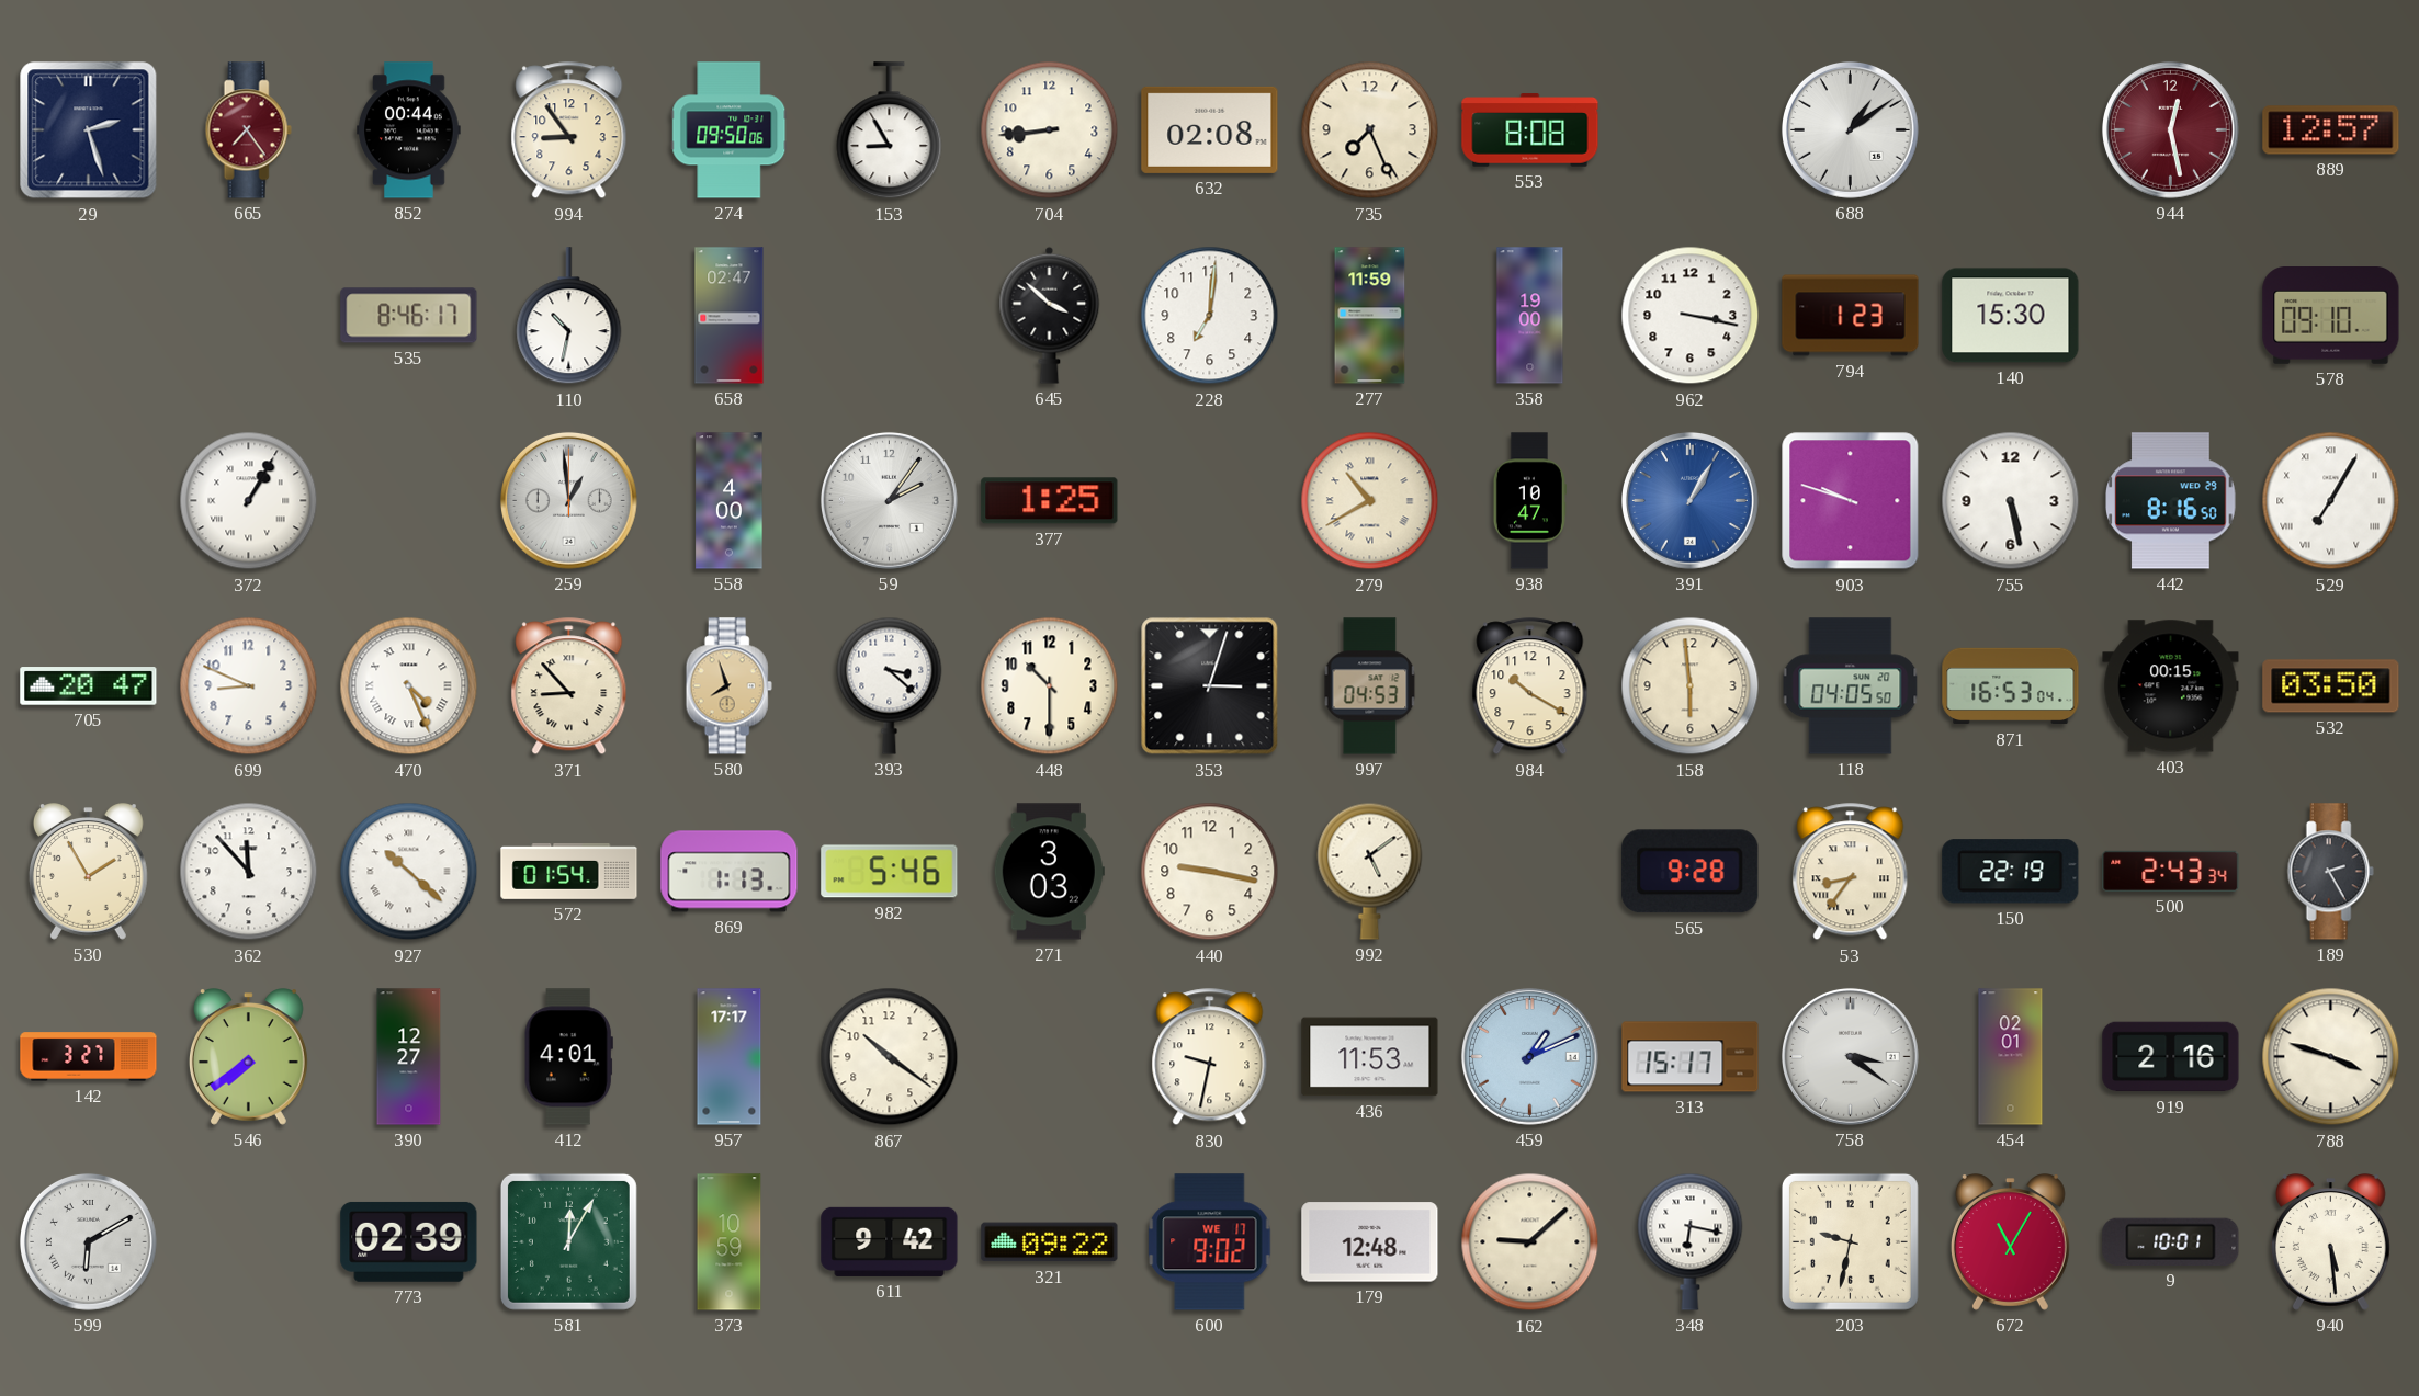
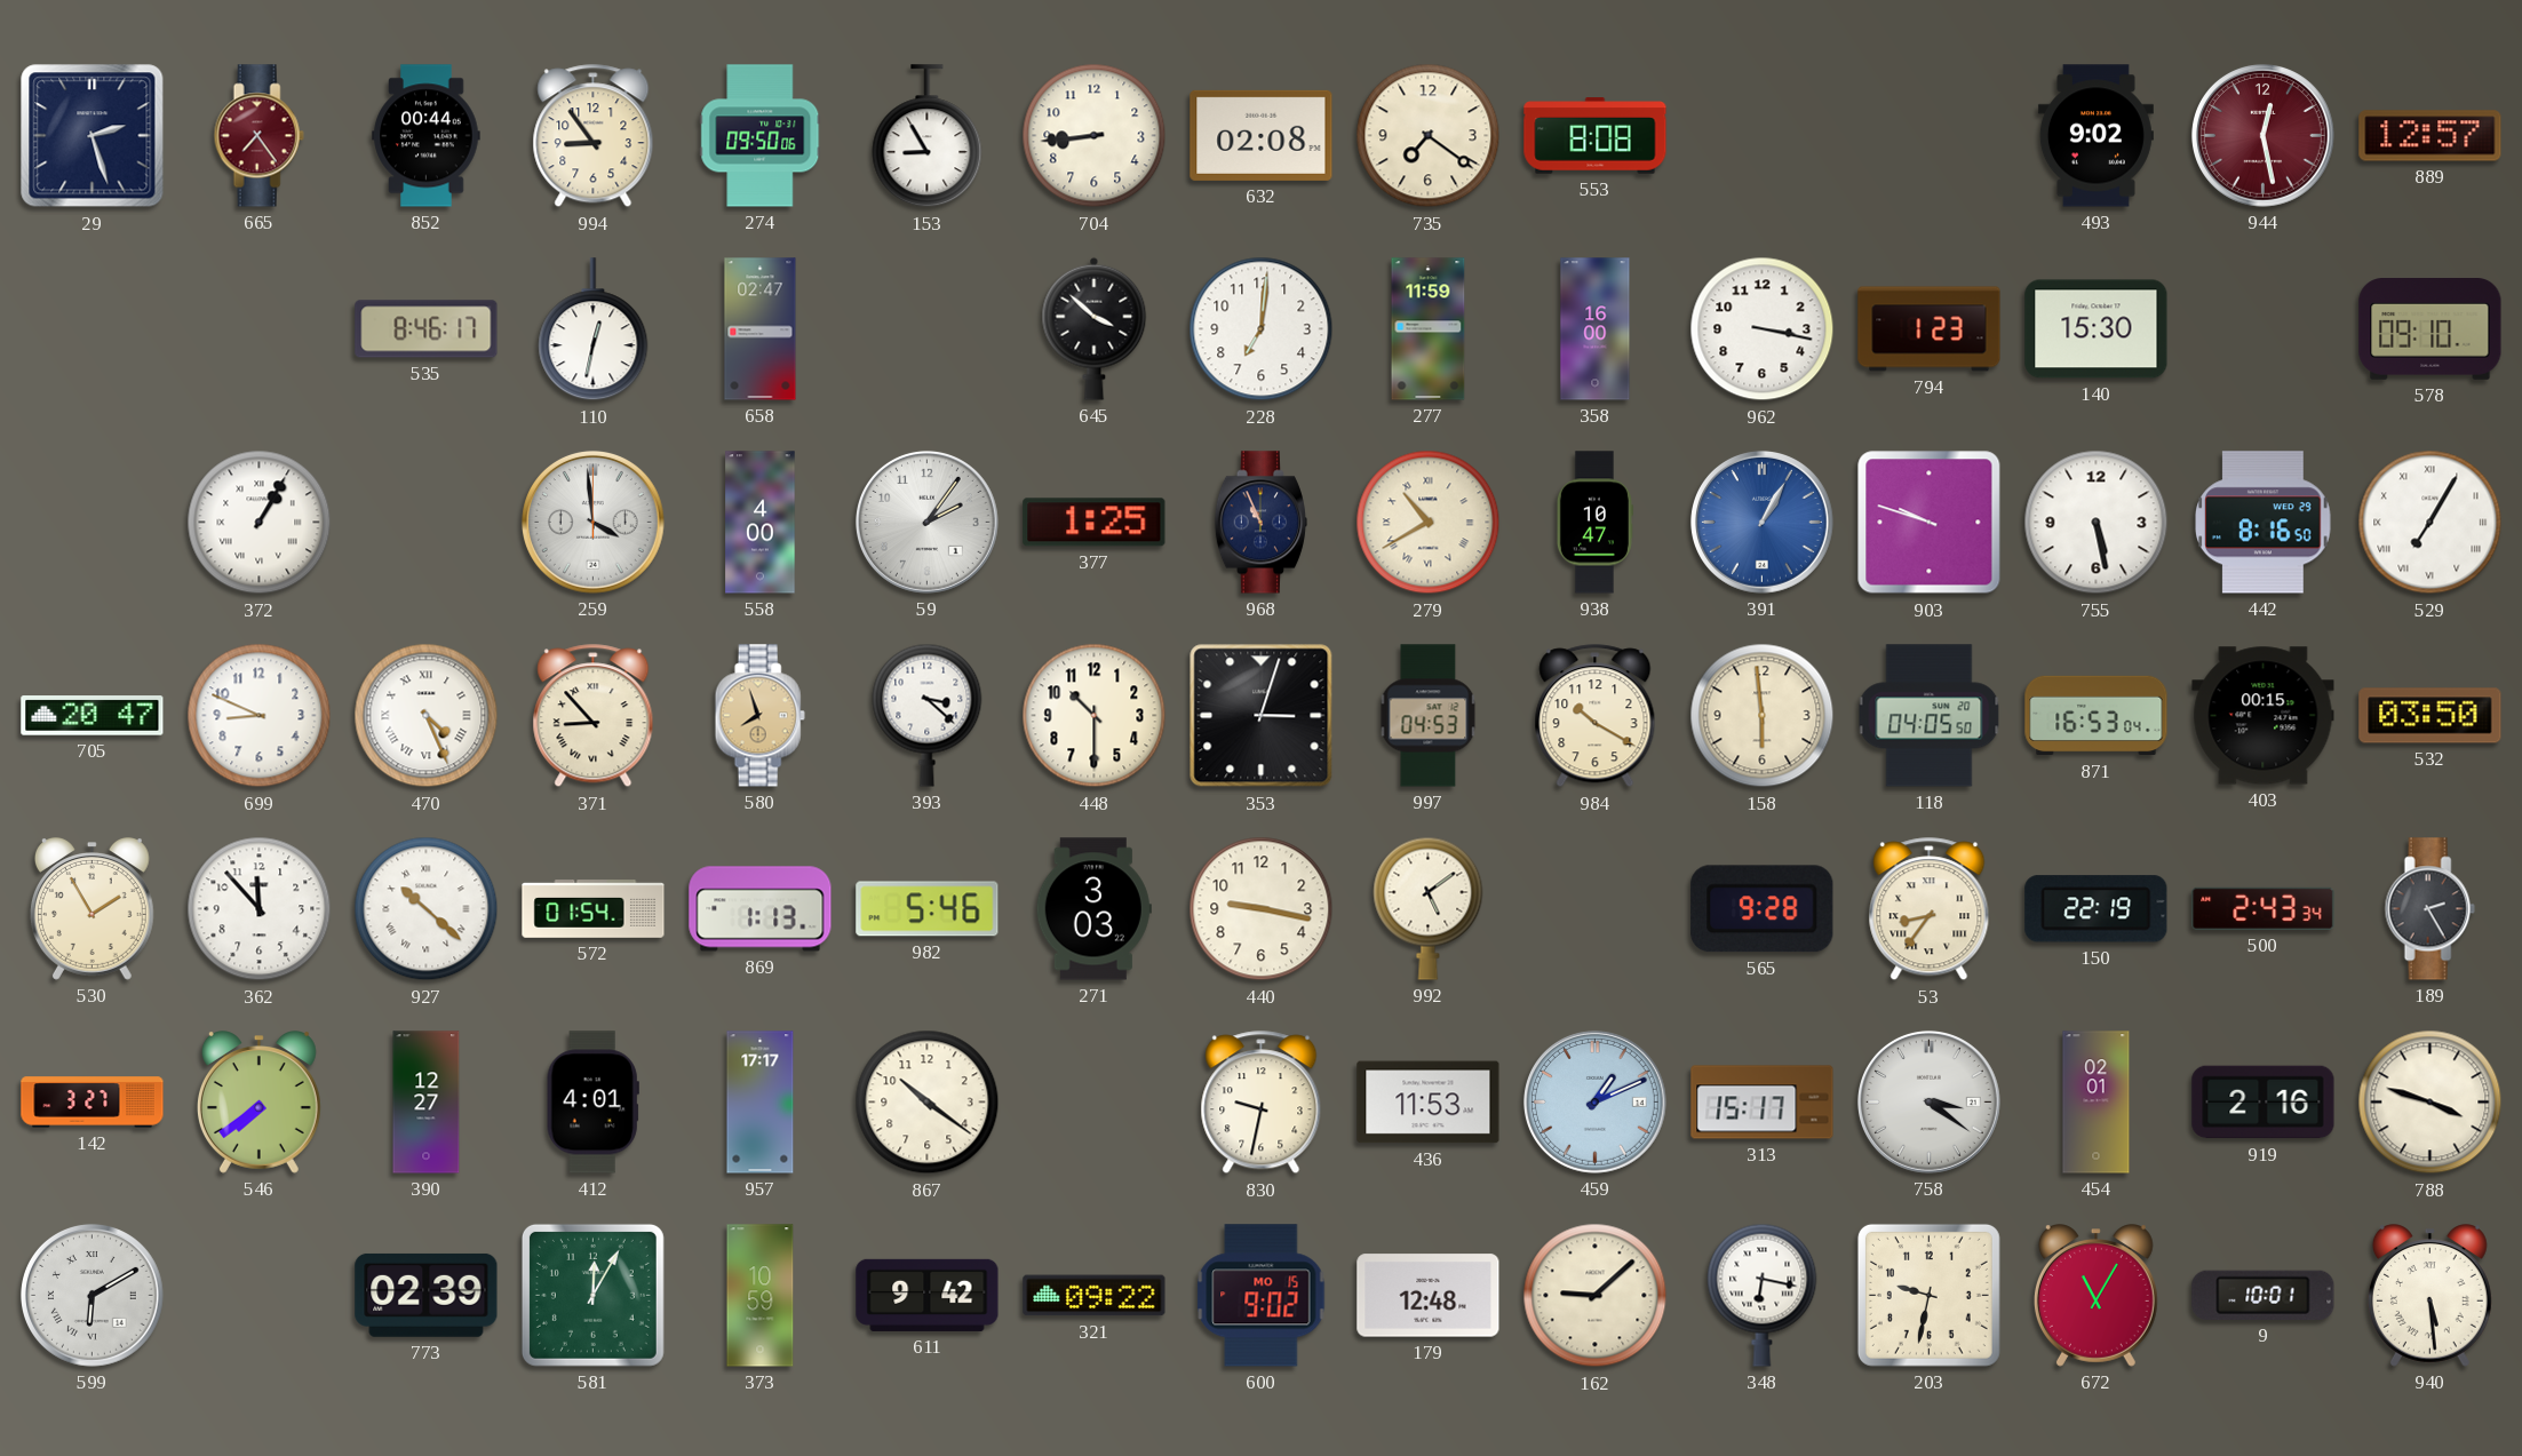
735: 7:26 -> 7:21
688: 1:09 -> none
493: none -> 9:02
110: 10:32 -> 12:32
358: 19:00 -> 16:00
259: 12:59 -> 3:59
968: none -> 10:56
600 date: WE 17 -> MO 15
